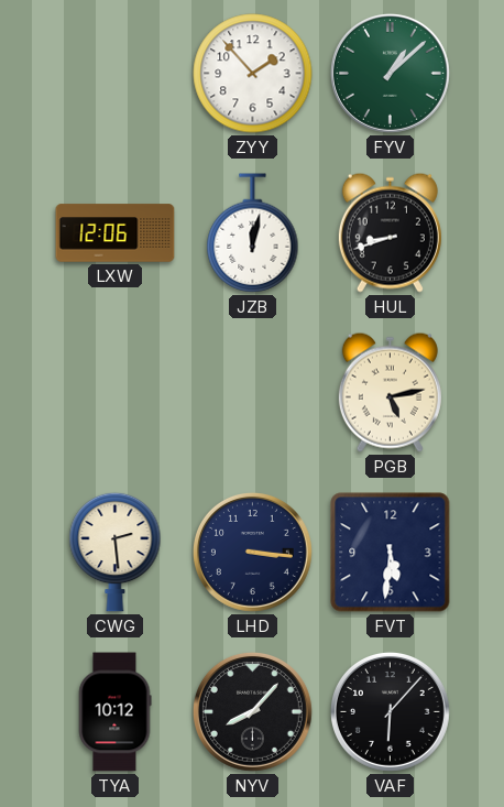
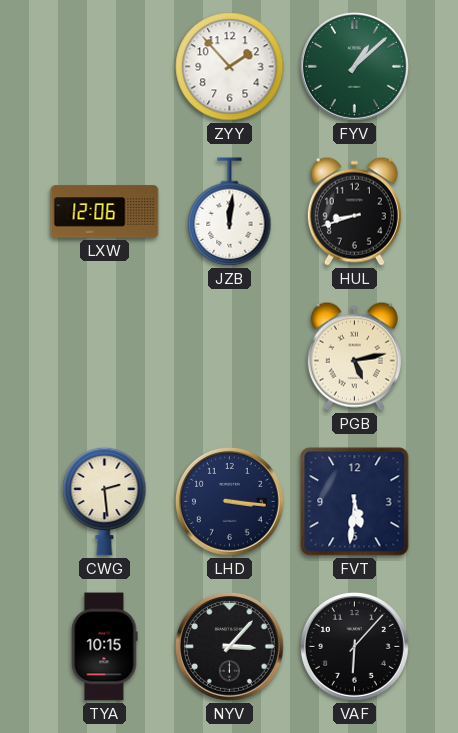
JZB: 12:02 -> 12:01
TYA: 10:12 -> 10:15
NYV: 8:07 -> 3:07
